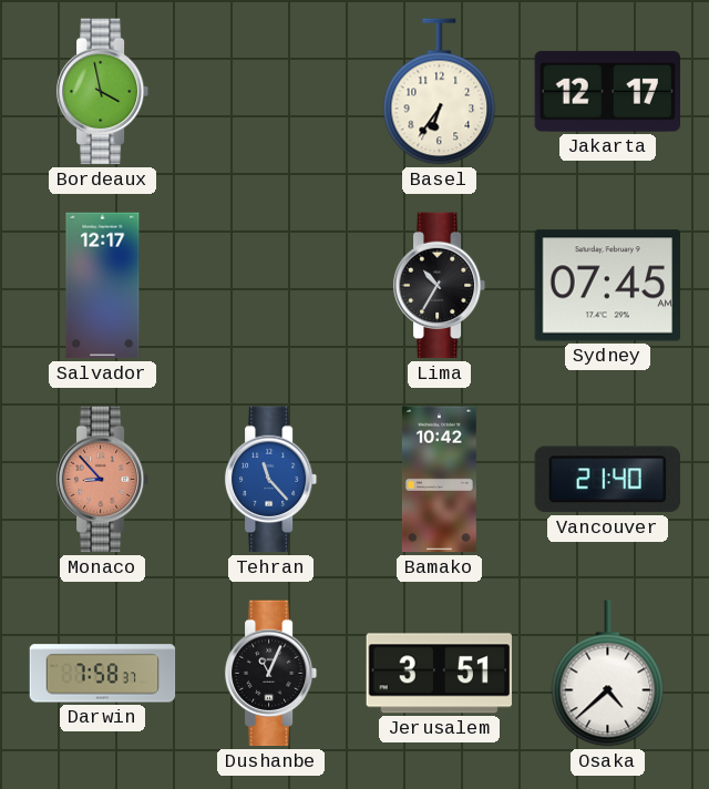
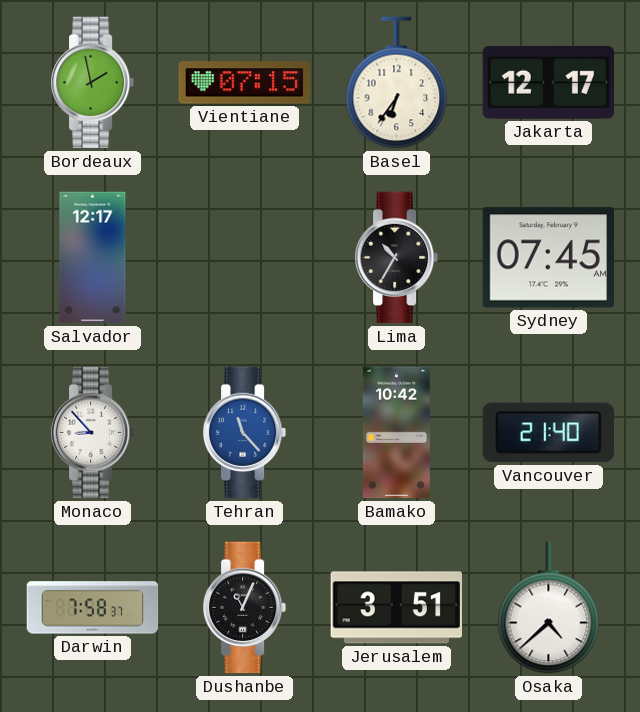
Bordeaux: 3:58 -> 1:58
Vientiane: none -> 07:15
Monaco dial: salmon -> white
